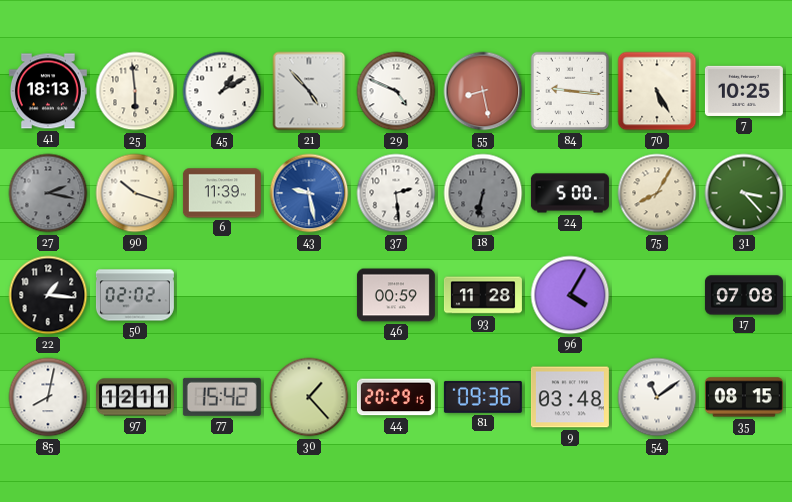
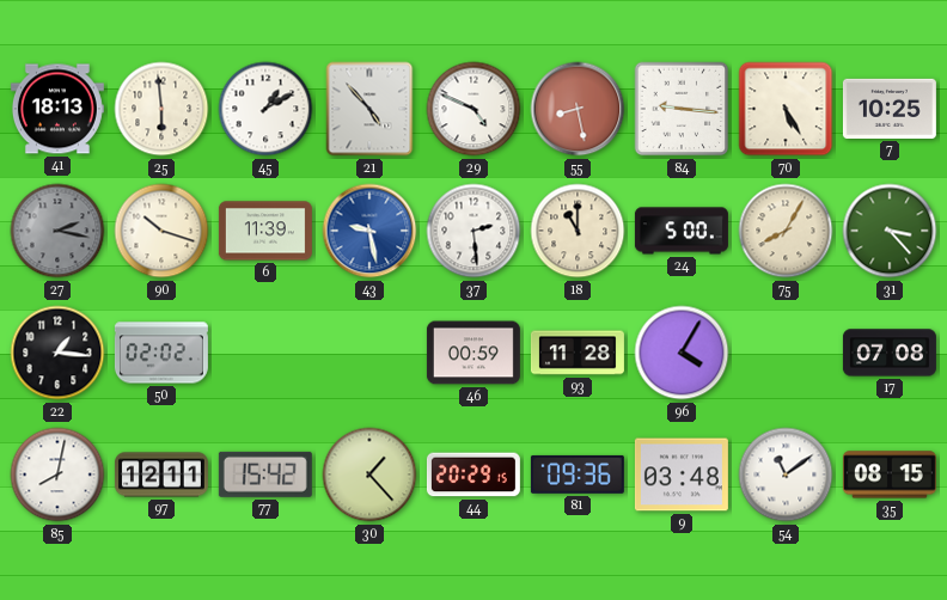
18: 6:32 -> 11:00
18 dial: grey -> cream
